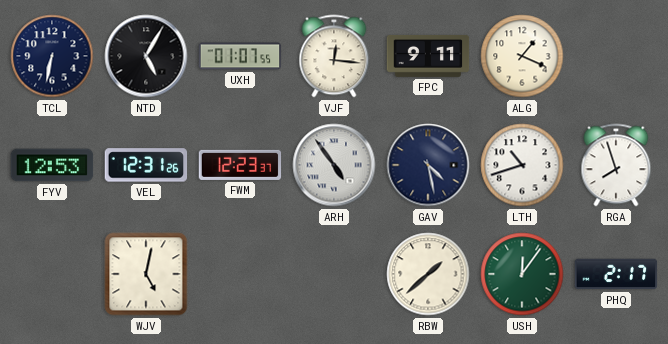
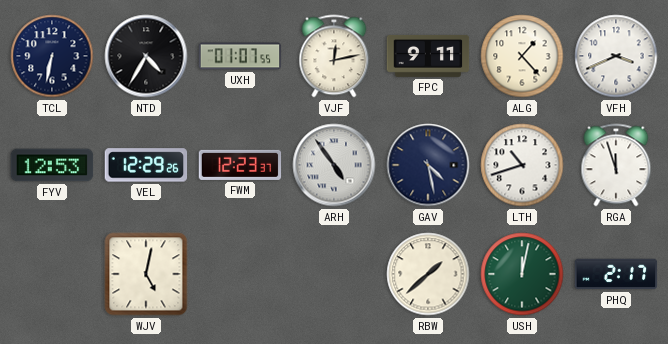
NTD: 5:05 -> 4:35
VJF: 12:16 -> 12:13
ALG: 1:19 -> 1:23
VFH: none -> 3:41
VEL: 12:31 -> 12:29
RGA: 7:57 -> 11:57
USH: 12:06 -> 12:02
